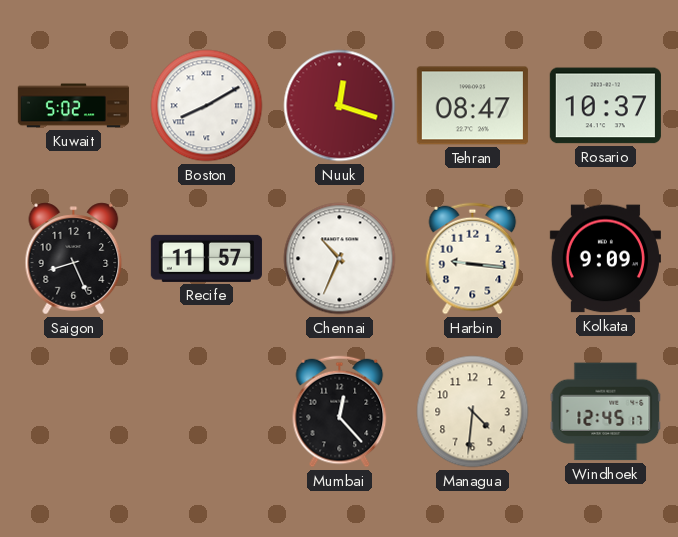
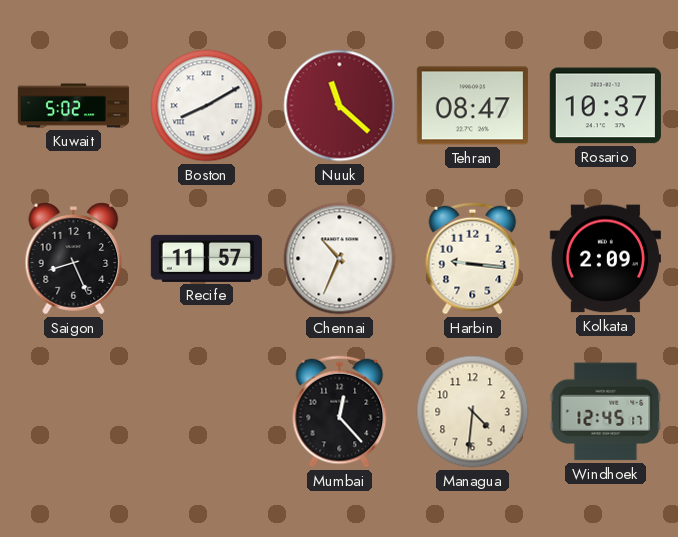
Nuuk: 12:18 -> 11:22
Kolkata: 9:09 -> 2:09
